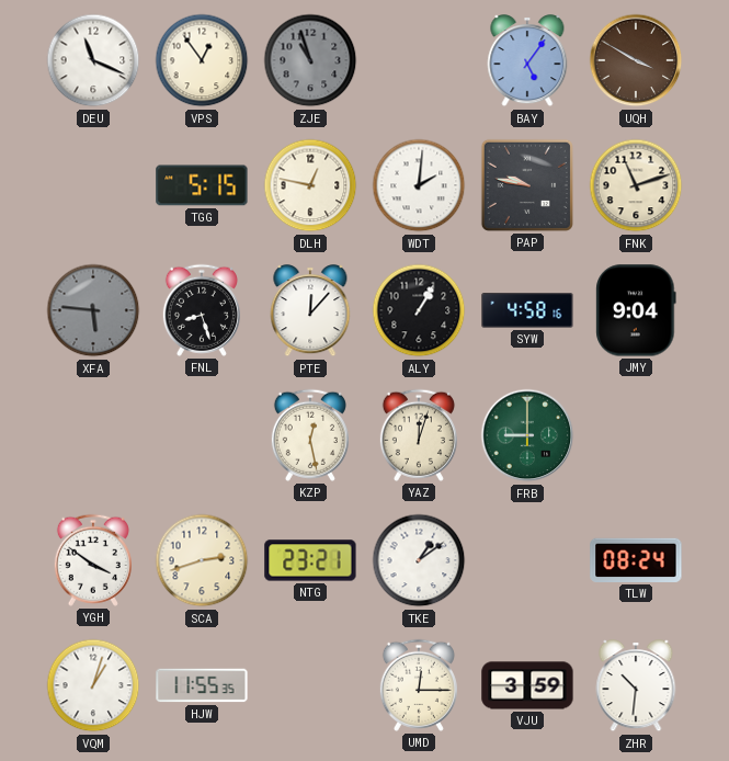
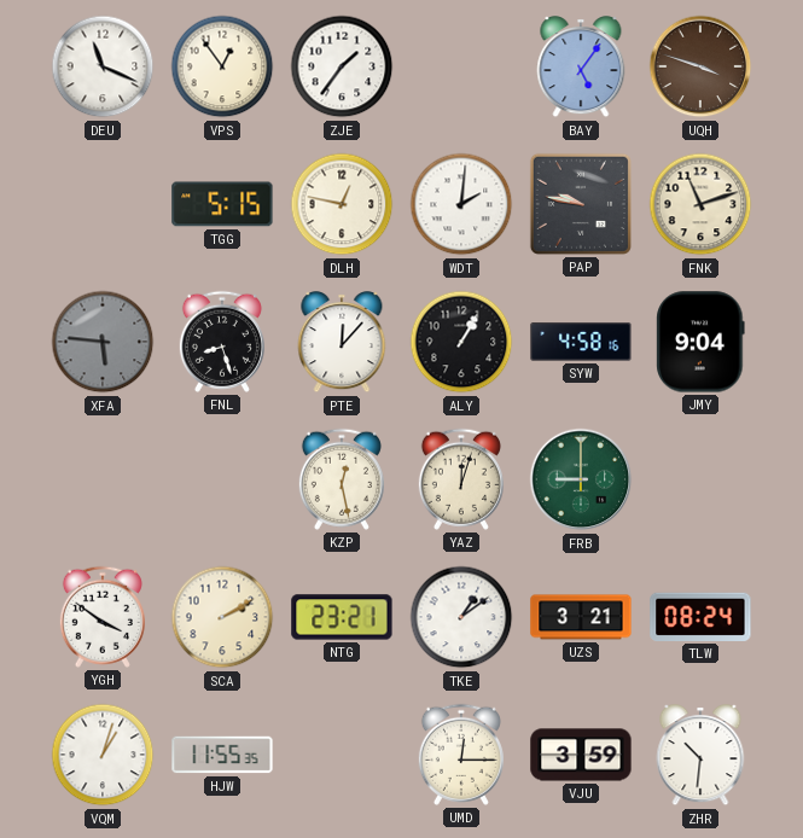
ZJE: 10:57 -> 1:36
ZJE dial: grey -> white
UQH: 3:50 -> 3:48
SCA: 2:42 -> 2:10
UZS: none -> 3:21
